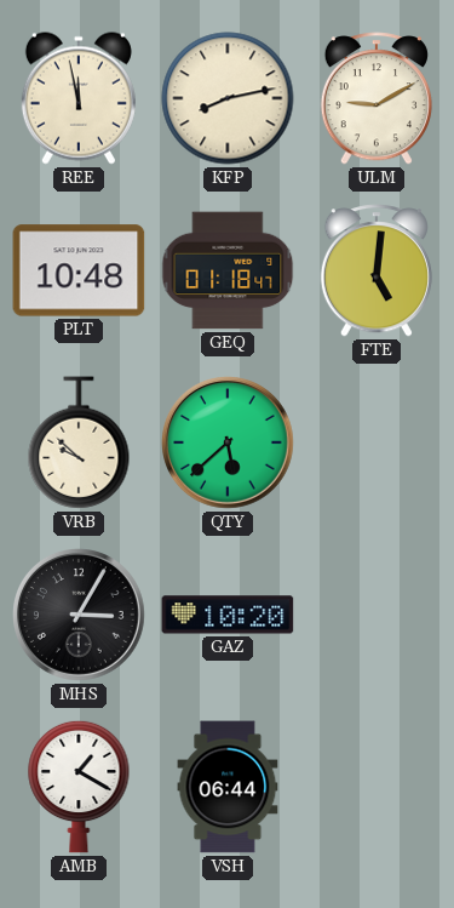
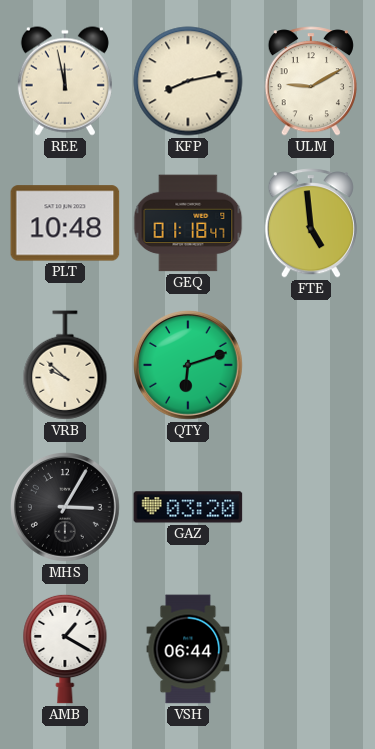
FTE: 5:01 -> 4:59
QTY: 5:38 -> 6:12
GAZ: 10:20 -> 03:20
